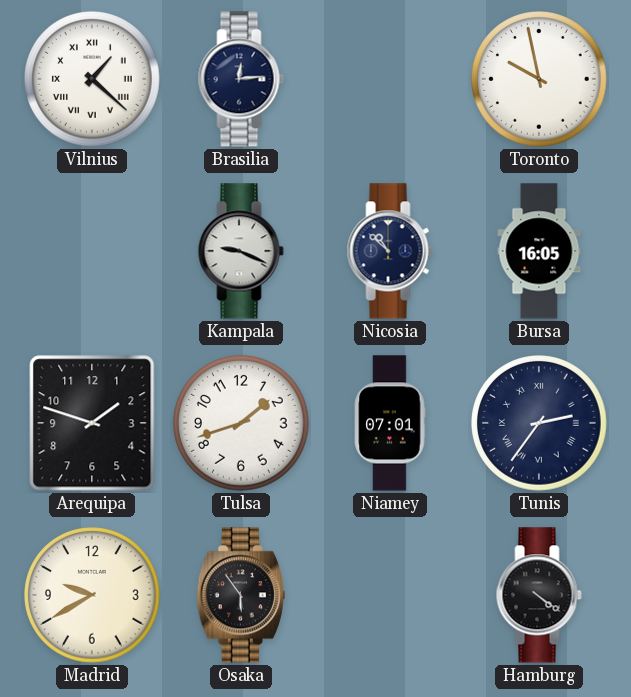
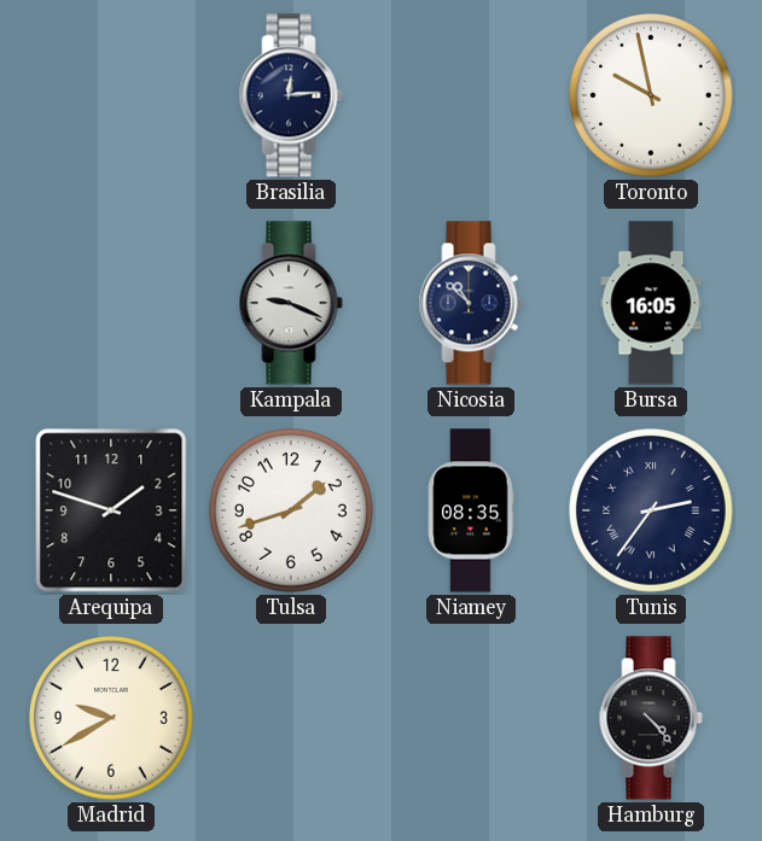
Vilnius: 1:22 -> none
Niamey: 07:01 -> 08:35
Osaka: 5:54 -> none
Hamburg: 4:21 -> 4:23
